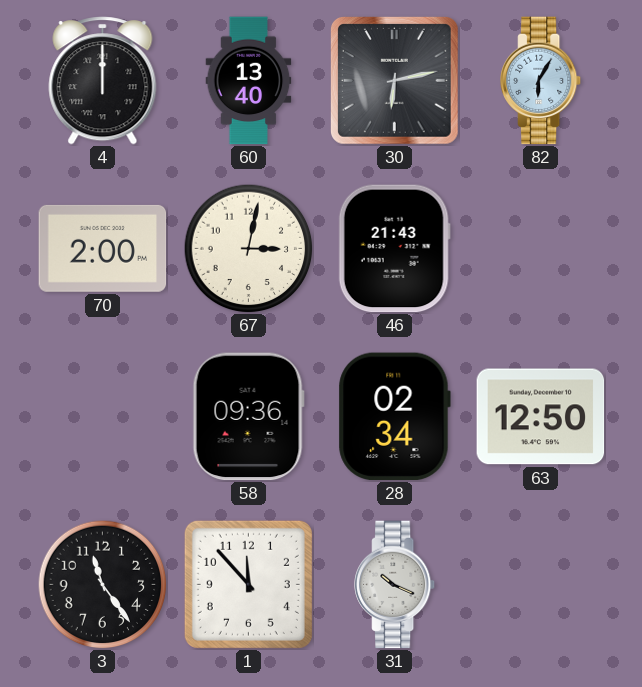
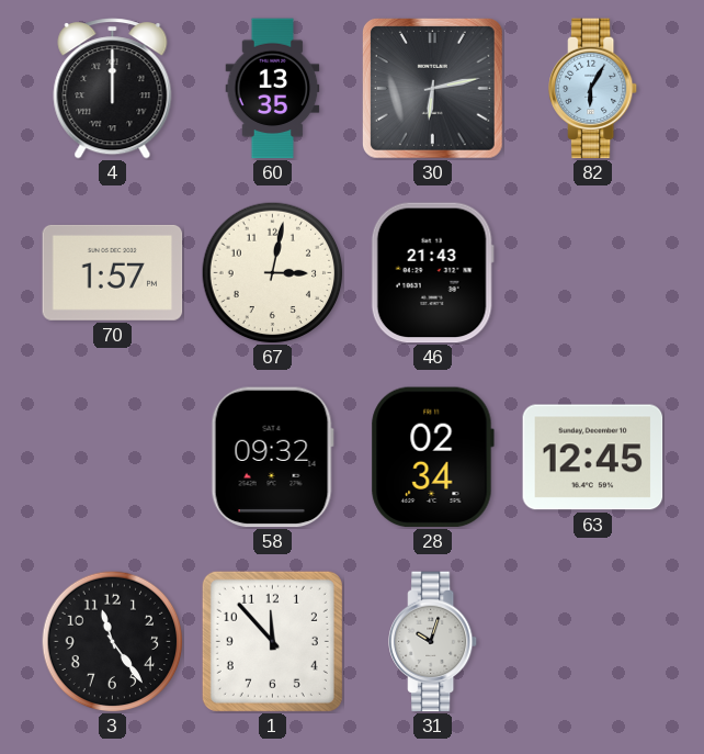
60: 13:40 -> 13:35
70: 2:00 -> 1:57
58: 09:36 -> 09:32
63: 12:50 -> 12:45
31: 10:19 -> 10:03
